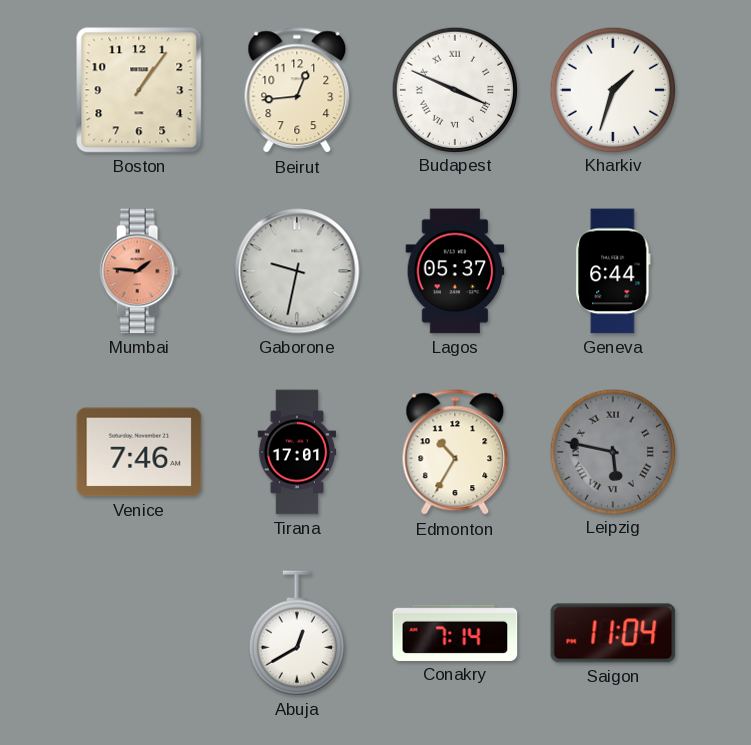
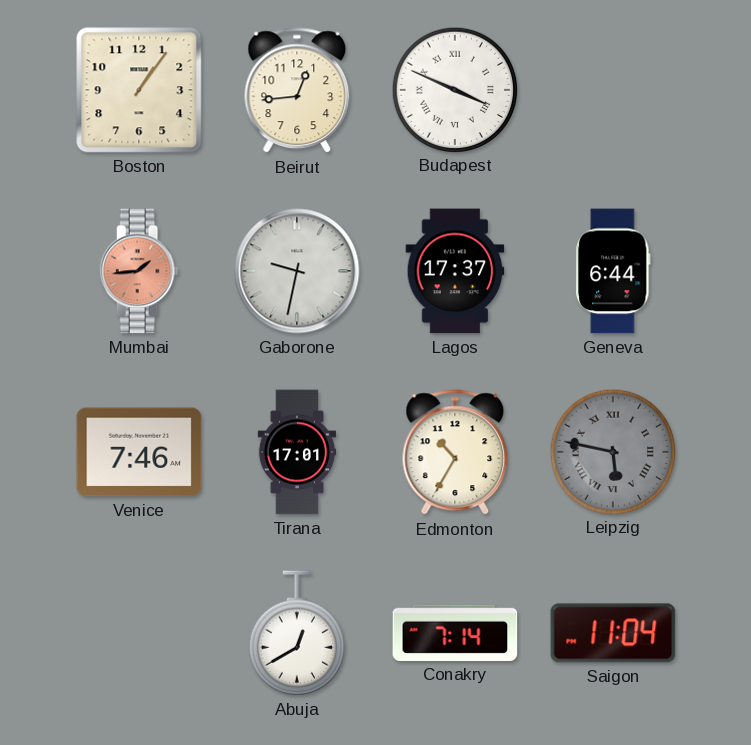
Kharkiv: 1:33 -> none
Mumbai: 1:46 -> 1:44
Lagos: 05:37 -> 17:37
